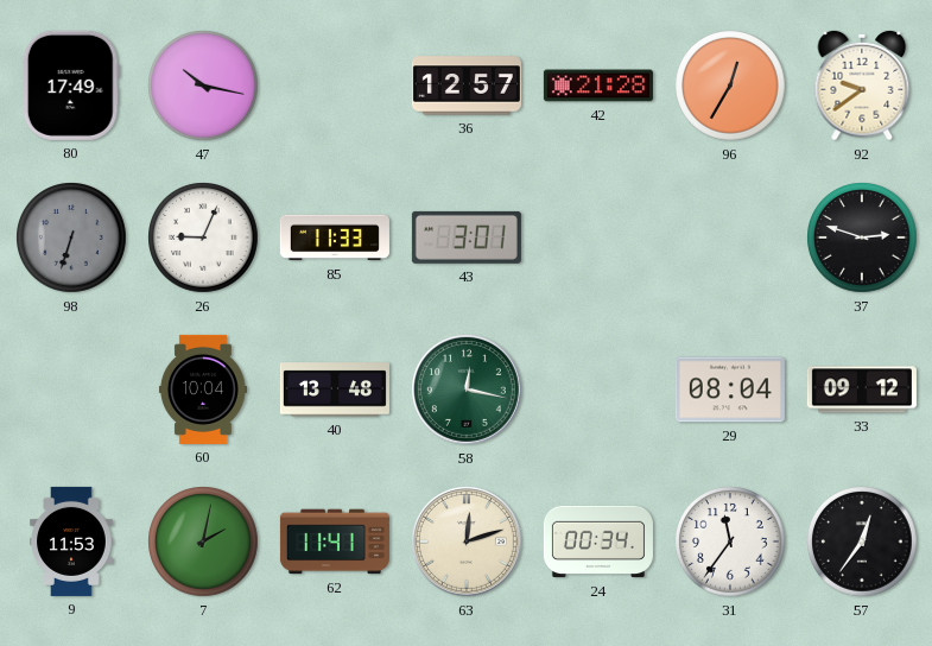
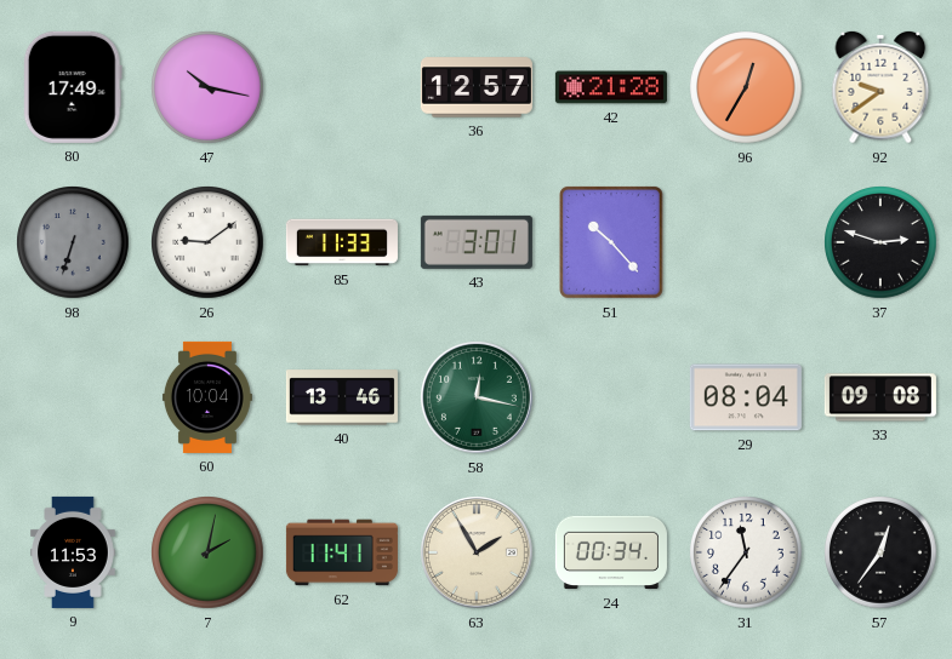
26: 9:04 -> 9:09
51: none -> 10:23
40: 13:48 -> 13:46
33: 09:12 -> 09:08
63: 12:12 -> 1:55
